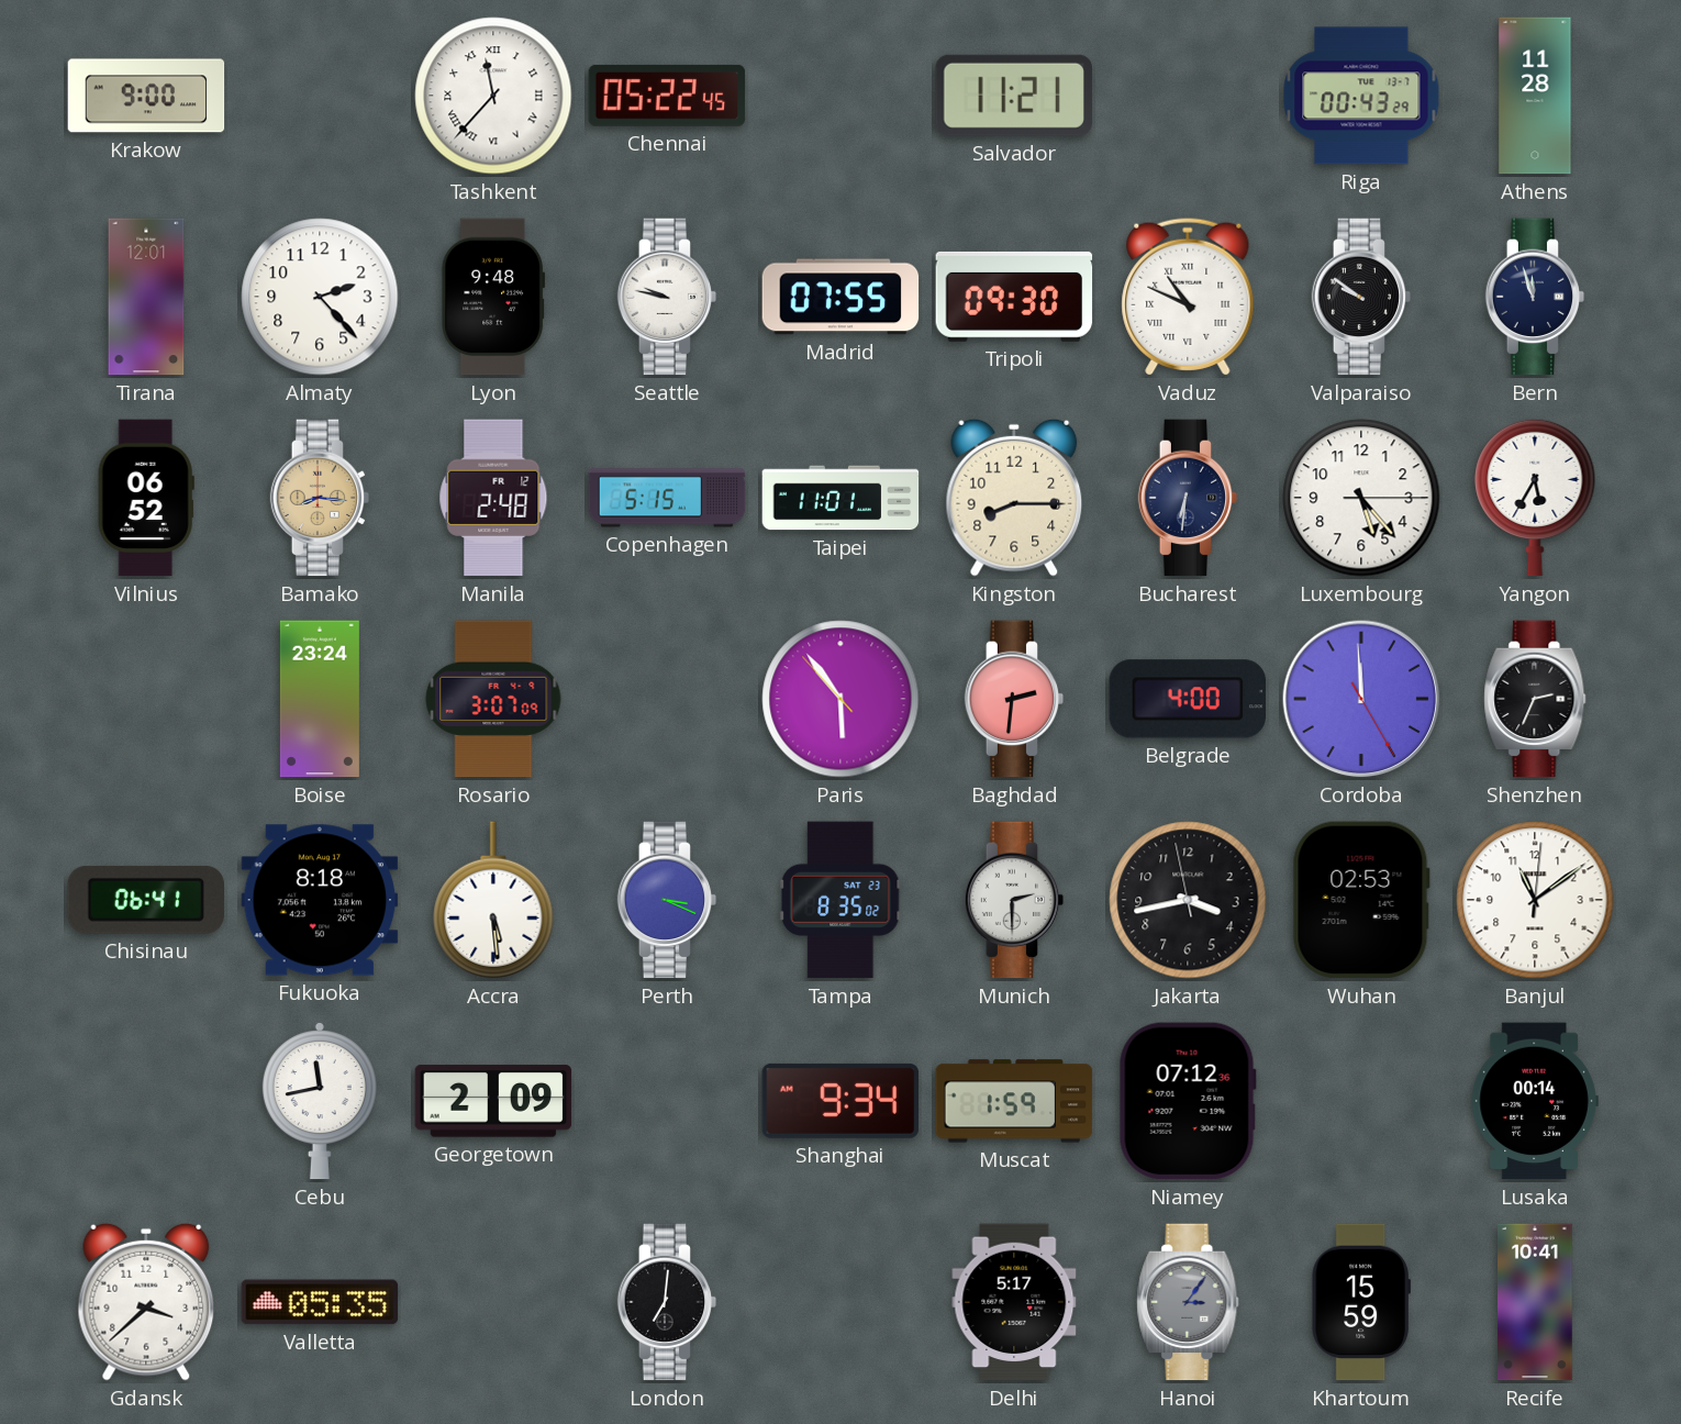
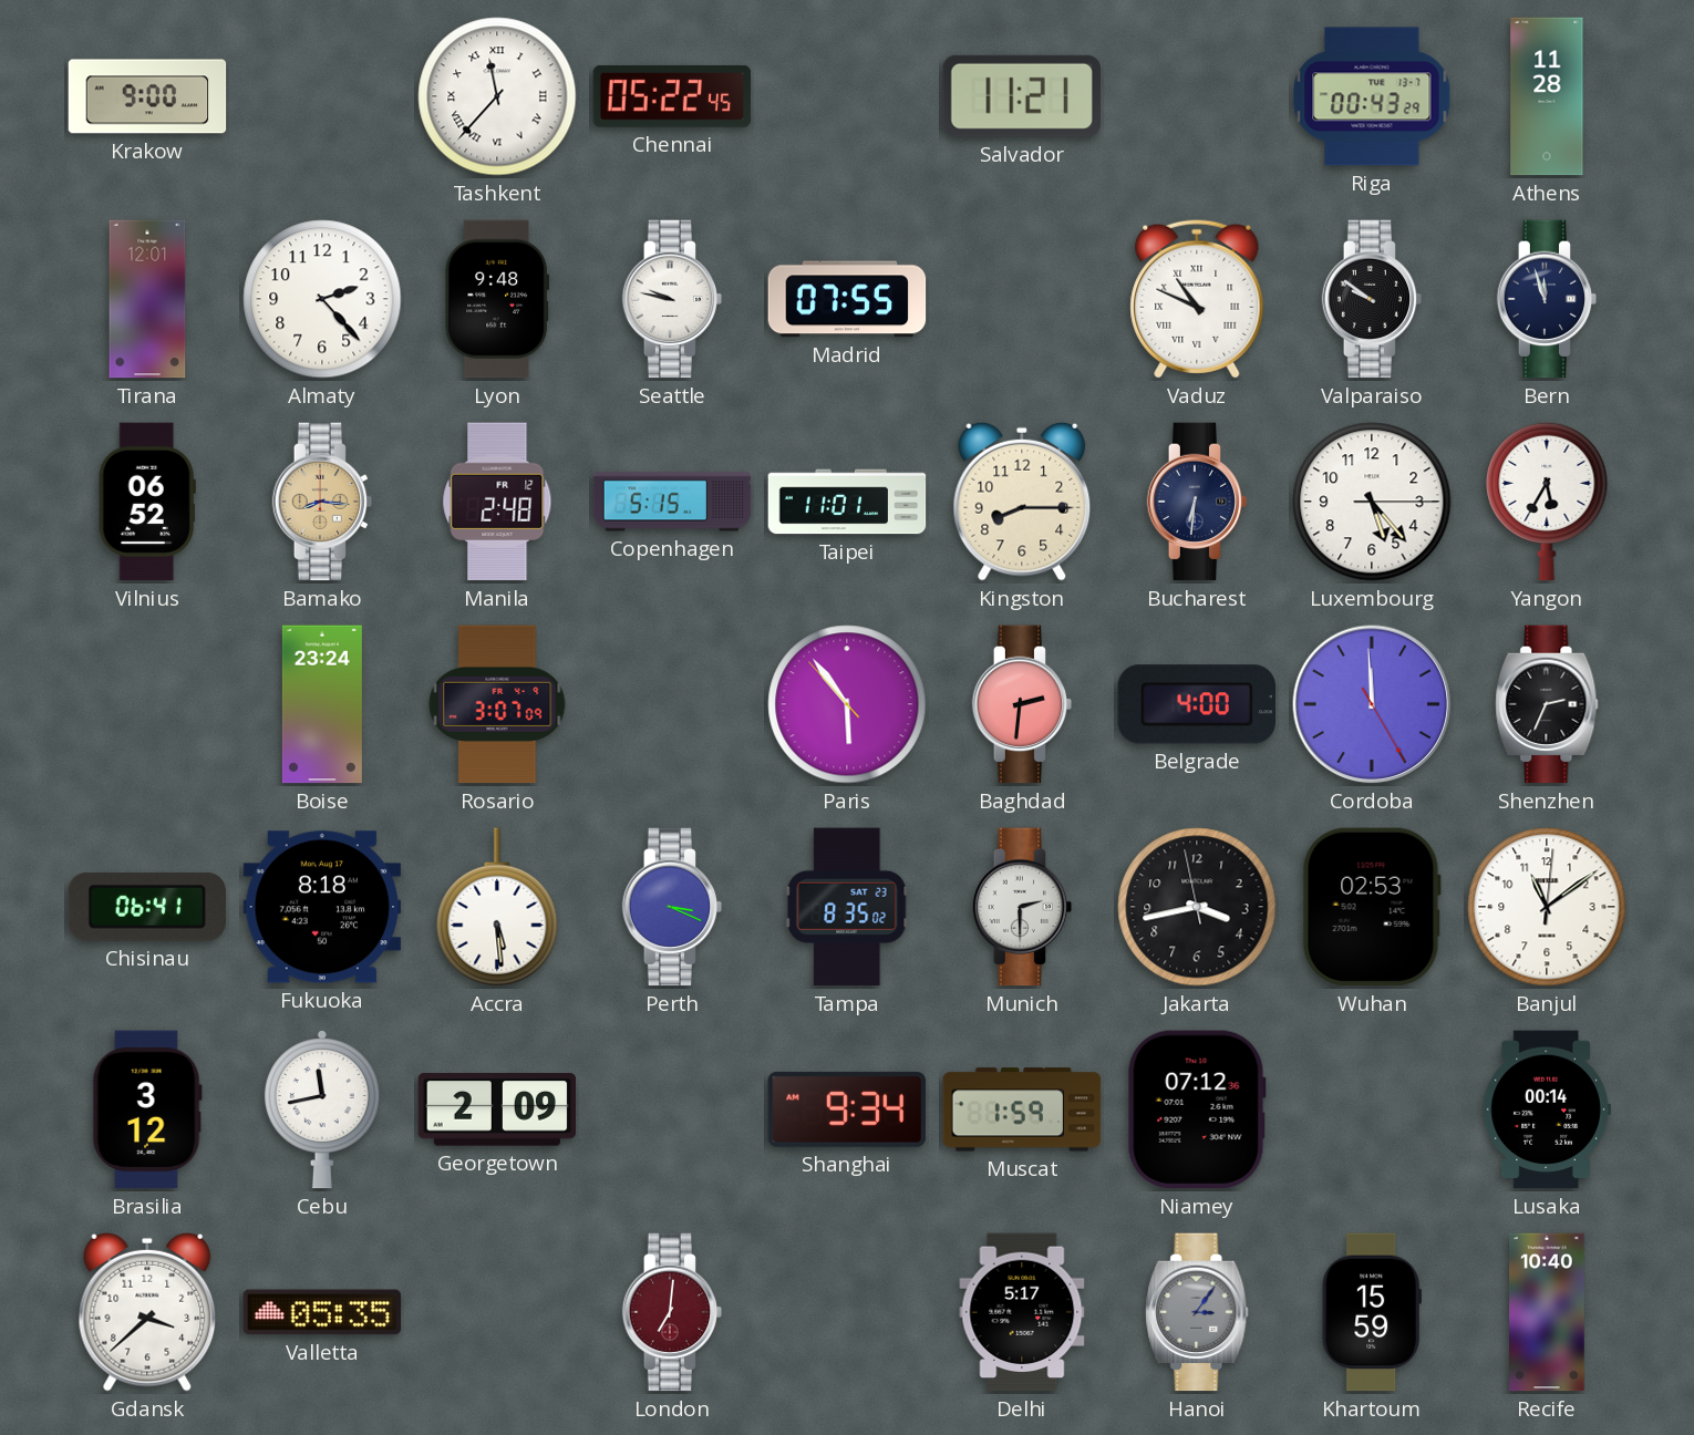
Tripoli: 09:30 -> none
Brasilia: none -> 3:12
London dial: black -> burgundy
Recife: 10:41 -> 10:40
